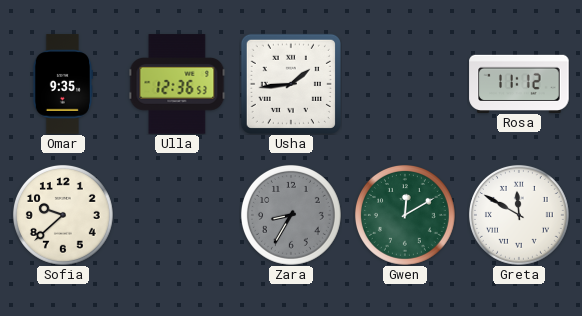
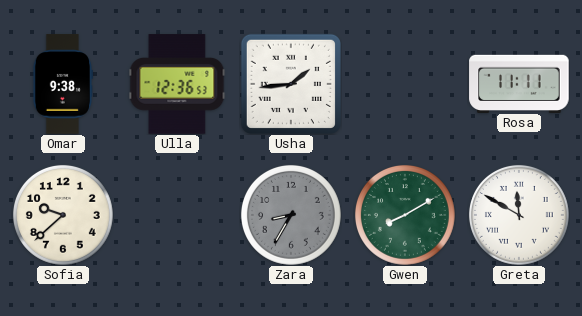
Omar: 9:35 -> 9:38
Rosa: 11:12 -> 11:11
Gwen: 12:10 -> 8:10
